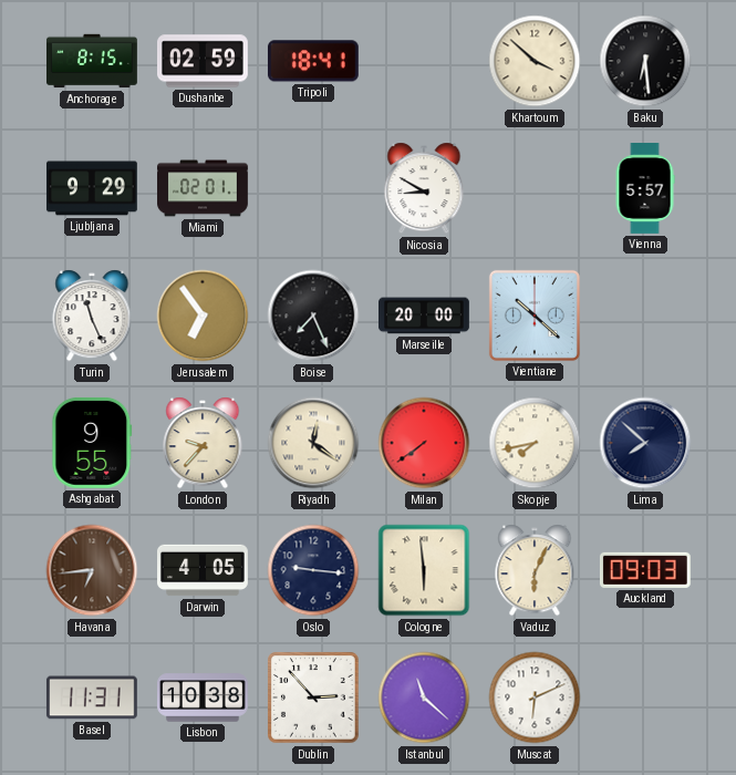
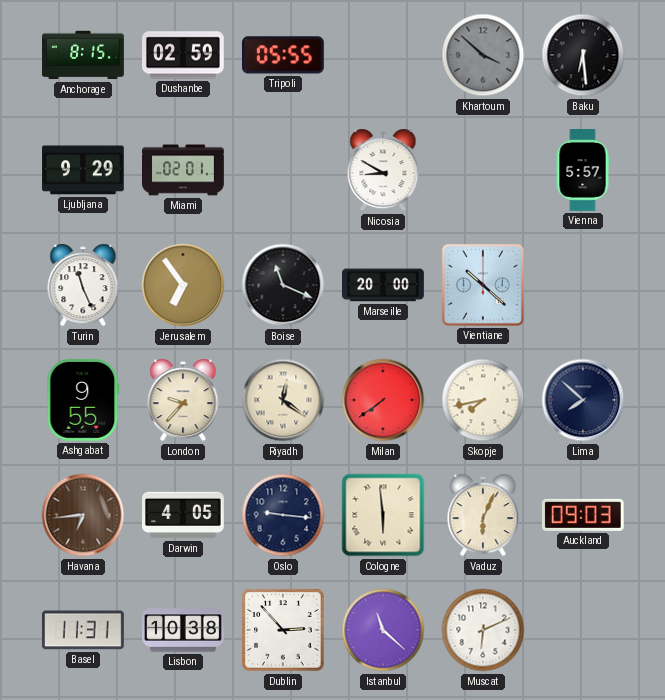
Tripoli: 18:41 -> 05:55
Khartoum dial: cream -> grey
Boise: 7:26 -> 11:19
